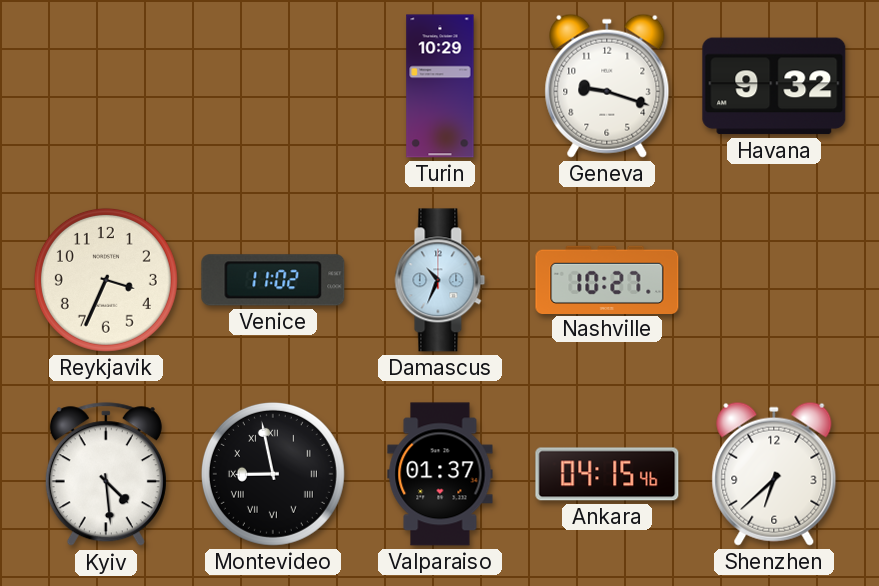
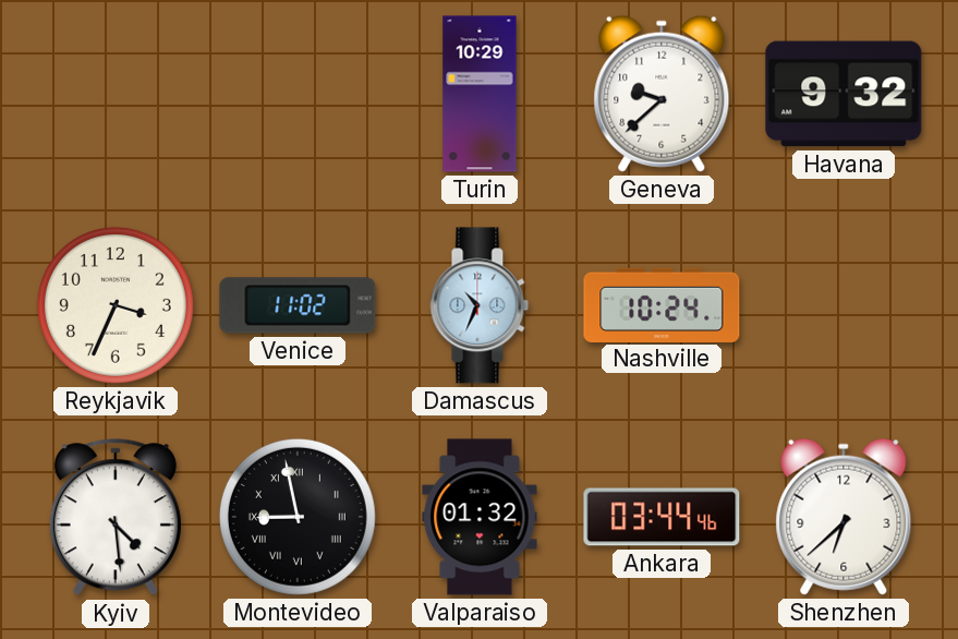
Geneva: 9:18 -> 9:38
Nashville: 10:27 -> 10:24
Valparaiso: 01:37 -> 01:32
Ankara: 04:15 -> 03:44
